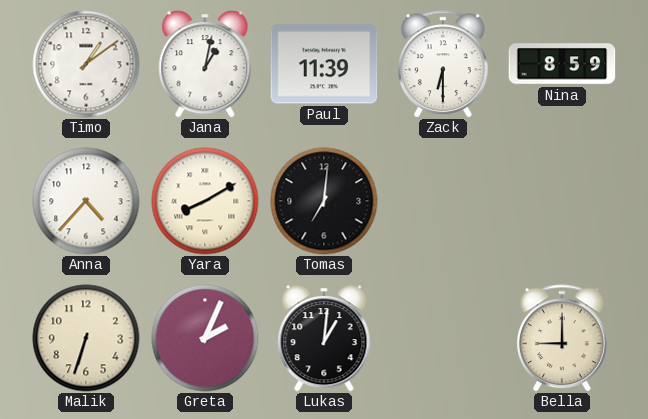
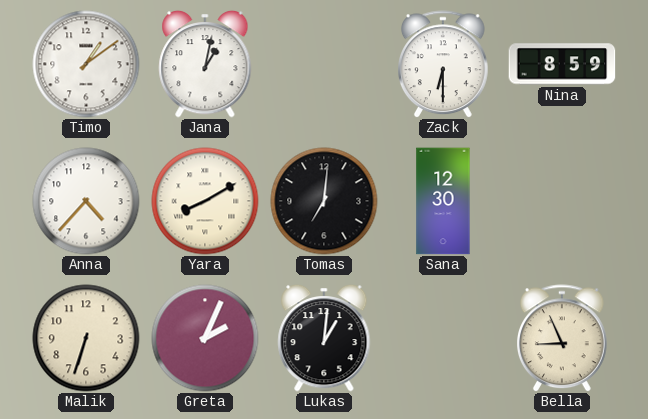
Paul: 11:39 -> none
Sana: none -> 12:30
Bella: 9:00 -> 8:56
